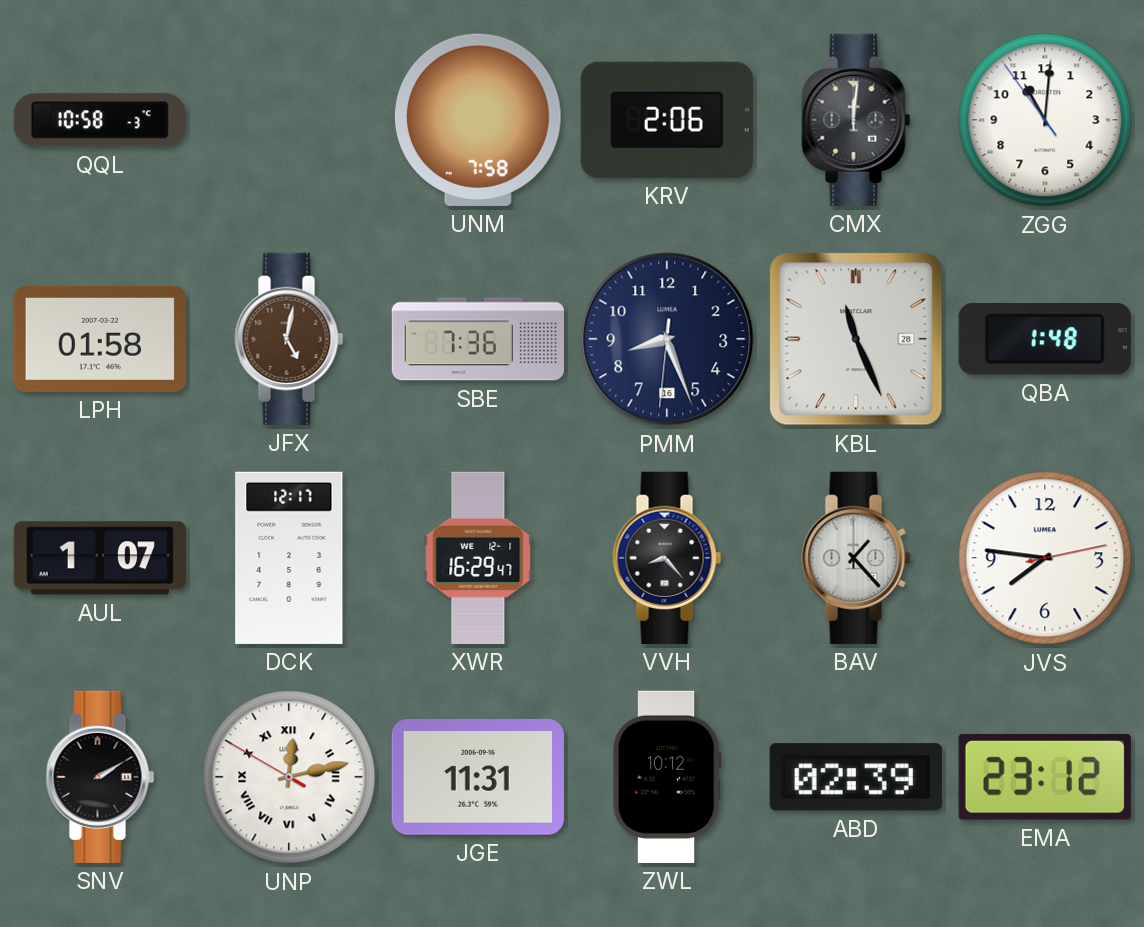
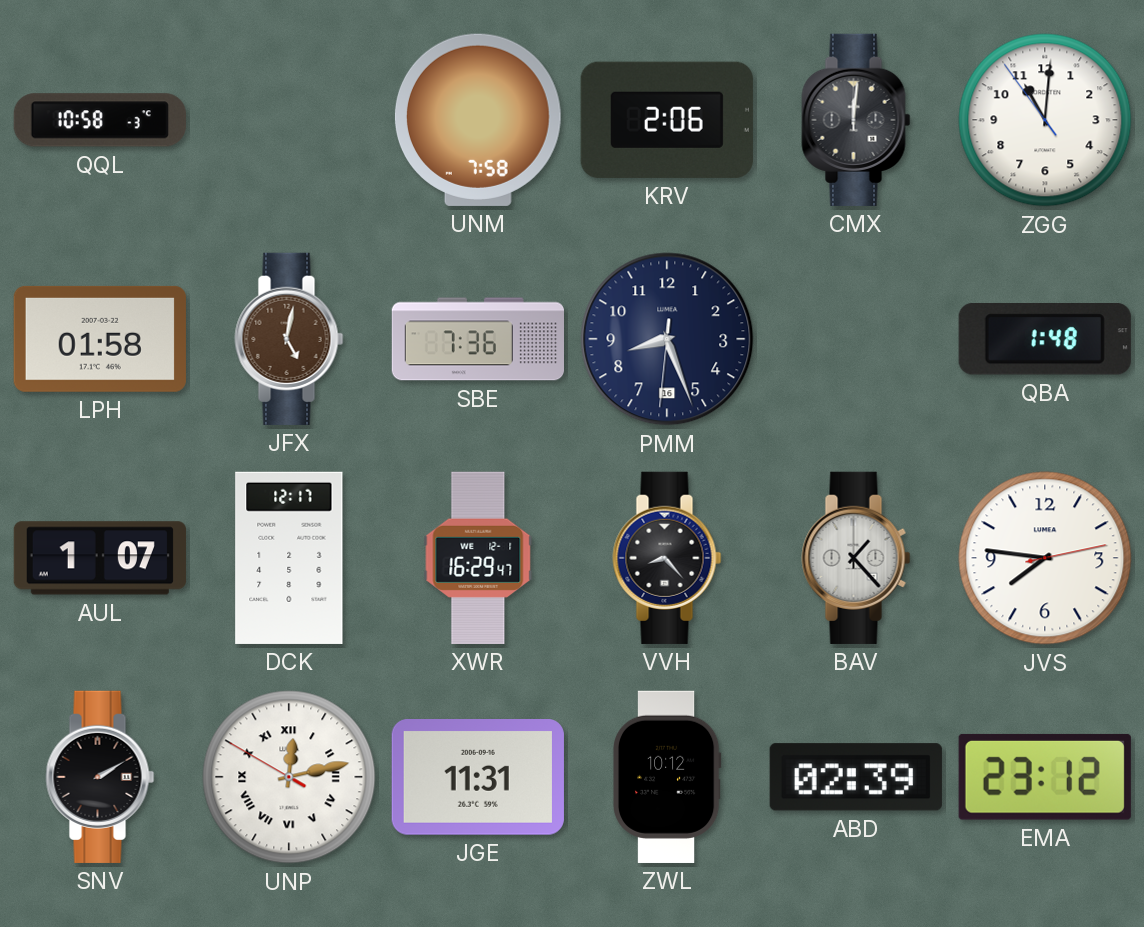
KBL: 11:26 -> none
